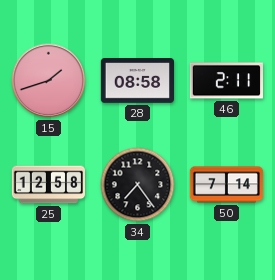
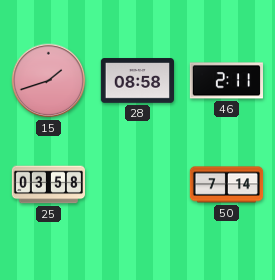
25: 12:58 -> 03:58
34: 7:24 -> none
